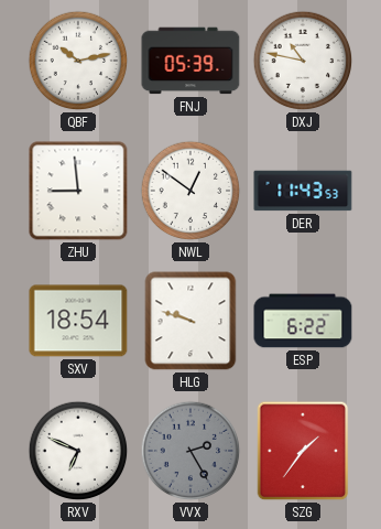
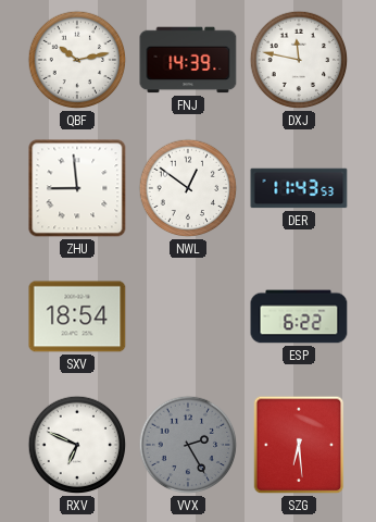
FNJ: 05:39 -> 14:39
DXJ: 10:47 -> 11:47
HLG: 9:48 -> none
SZG: 1:36 -> 6:29
